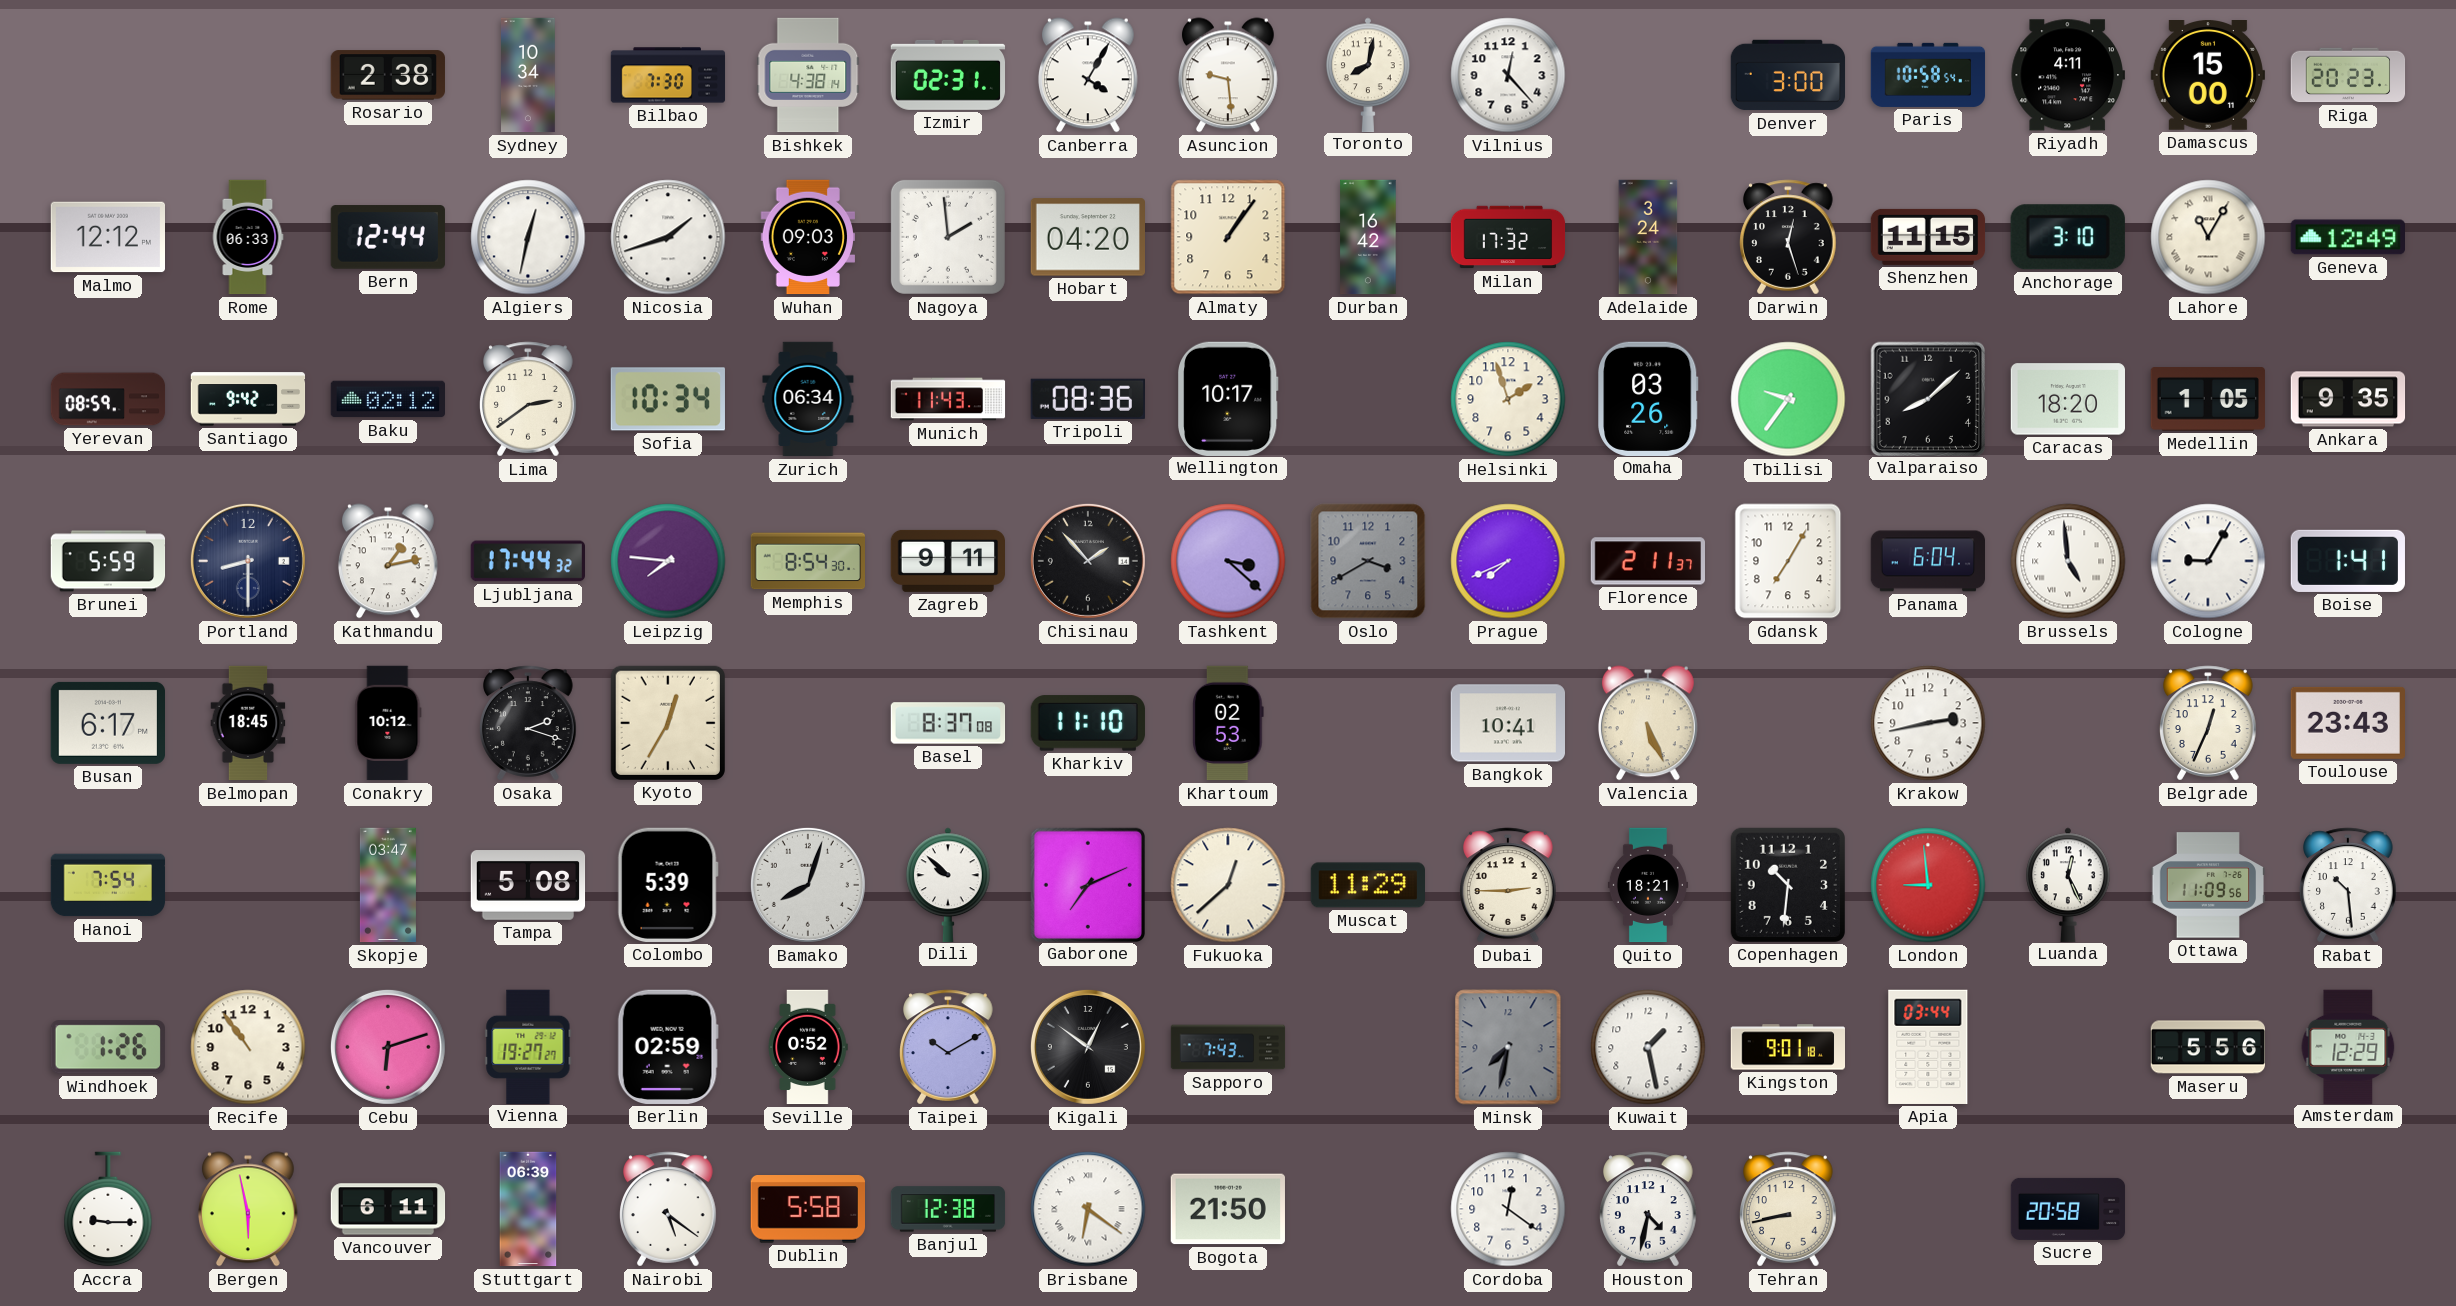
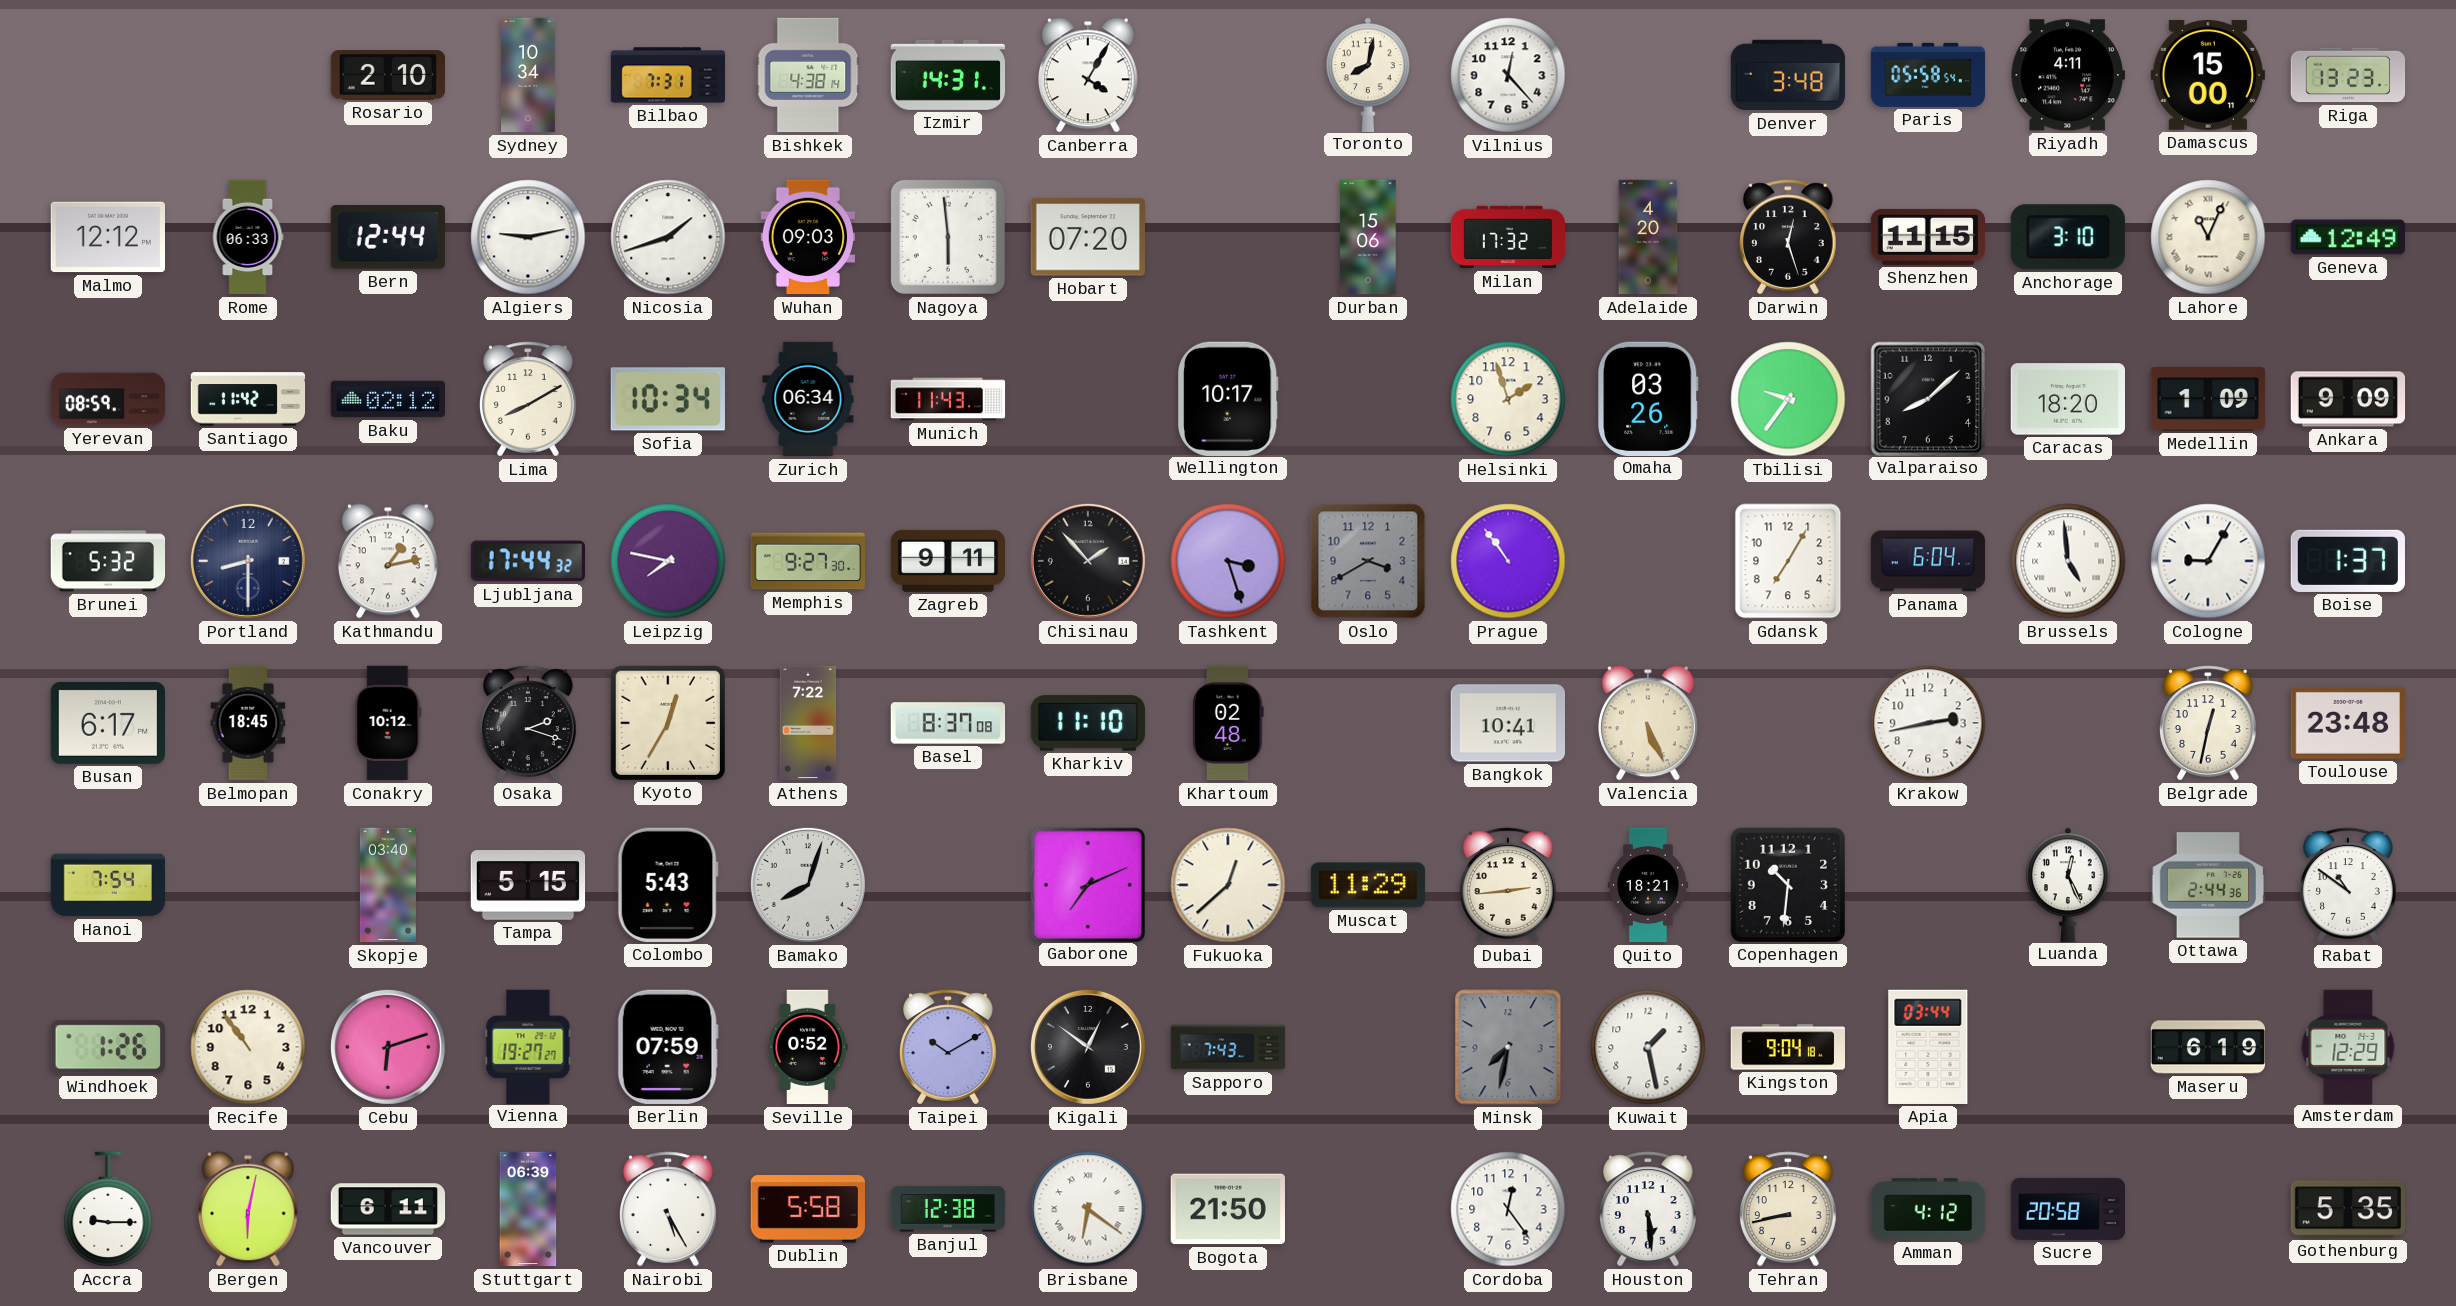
Rosario: 2:38 -> 2:10
Bilbao: 7:30 -> 7:31
Izmir: 02:31 -> 14:31
Asuncion: 9:29 -> none
Denver: 3:00 -> 3:48
Paris: 10:58 -> 05:58
Riga: 20:23 -> 13:23
Algiers: 12:32 -> 9:13
Nagoya: 1:59 -> 5:59
Hobart: 04:20 -> 07:20
Almaty: 1:06 -> none
Durban: 16:42 -> 15:06
Adelaide: 3:24 -> 4:20
Lahore: 11:05 -> 11:04
Santiago: 9:42 -> 11:42
Lima: 2:39 -> 8:10
Tripoli: 08:36 -> none
Medellin: 1:05 -> 1:09
Ankara: 9:35 -> 9:09
Brunei: 5:59 -> 5:32
Leipzig: 7:46 -> 7:47
Memphis: 8:54 -> 9:27
Tashkent: 3:22 -> 3:27
Prague: 7:41 -> 10:54
Florence: 2:11 -> none
Boise: 1:41 -> 1:37
Athens: none -> 7:22
Khartoum: 02:53 -> 02:48
Belgrade: 12:34 -> 12:32
Toulouse: 23:43 -> 23:48
Skopje: 03:47 -> 03:40
Tampa: 5:08 -> 5:15
Colombo: 5:39 -> 5:43
Dili: 9:52 -> none
Dubai: 2:45 -> 2:44
London: 8:59 -> none
Ottawa: 11:09 -> 2:44
Rabat: 10:29 -> 10:51
Berlin: 02:59 -> 07:59
Kingston: 9:01 -> 9:04
Maseru: 5:56 -> 6:19
Bergen: 5:58 -> 6:02
Nairobi: 5:21 -> 5:25
Cordoba: 12:21 -> 12:24
Houston: 4:32 -> 5:29
Amman: none -> 4:12
Gothenburg: none -> 5:35
